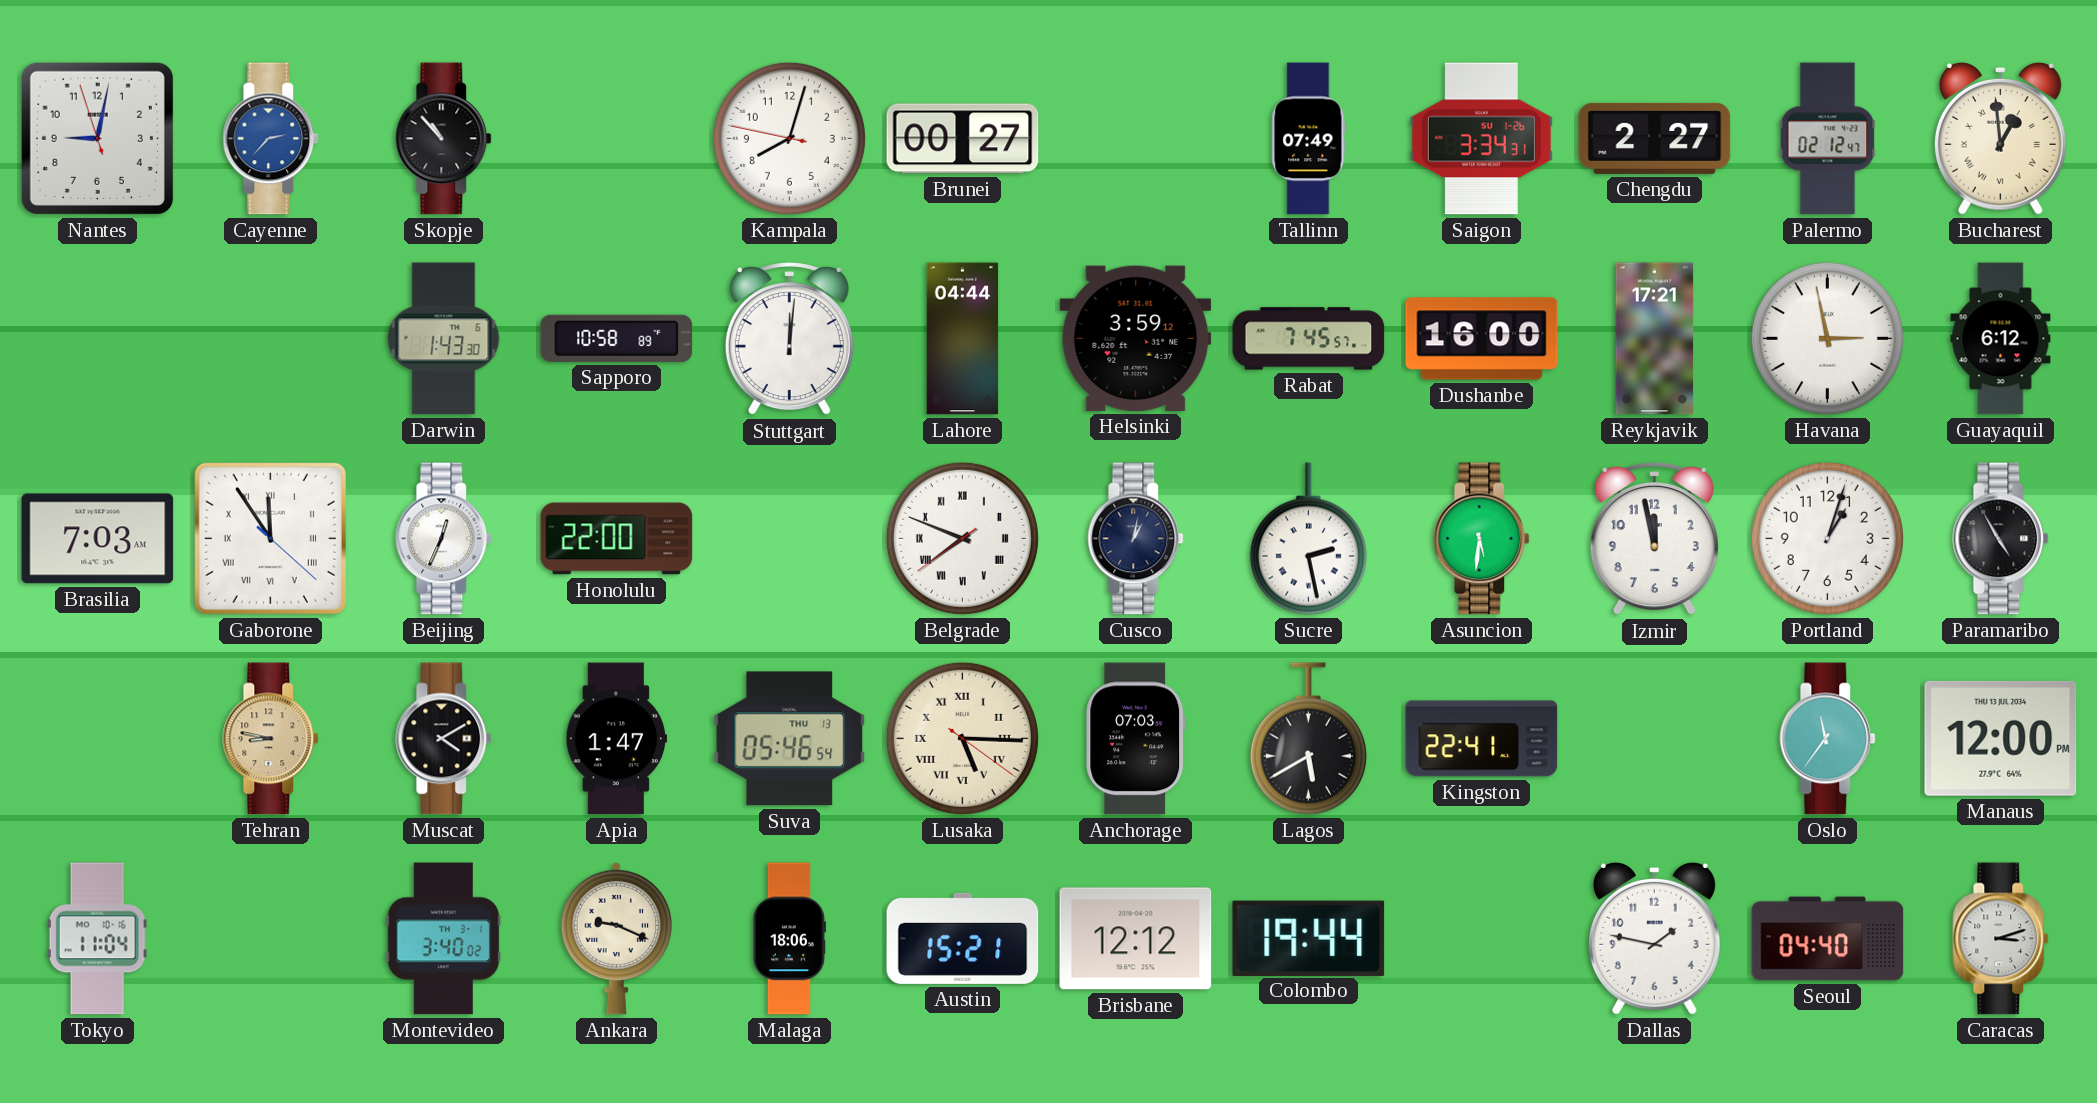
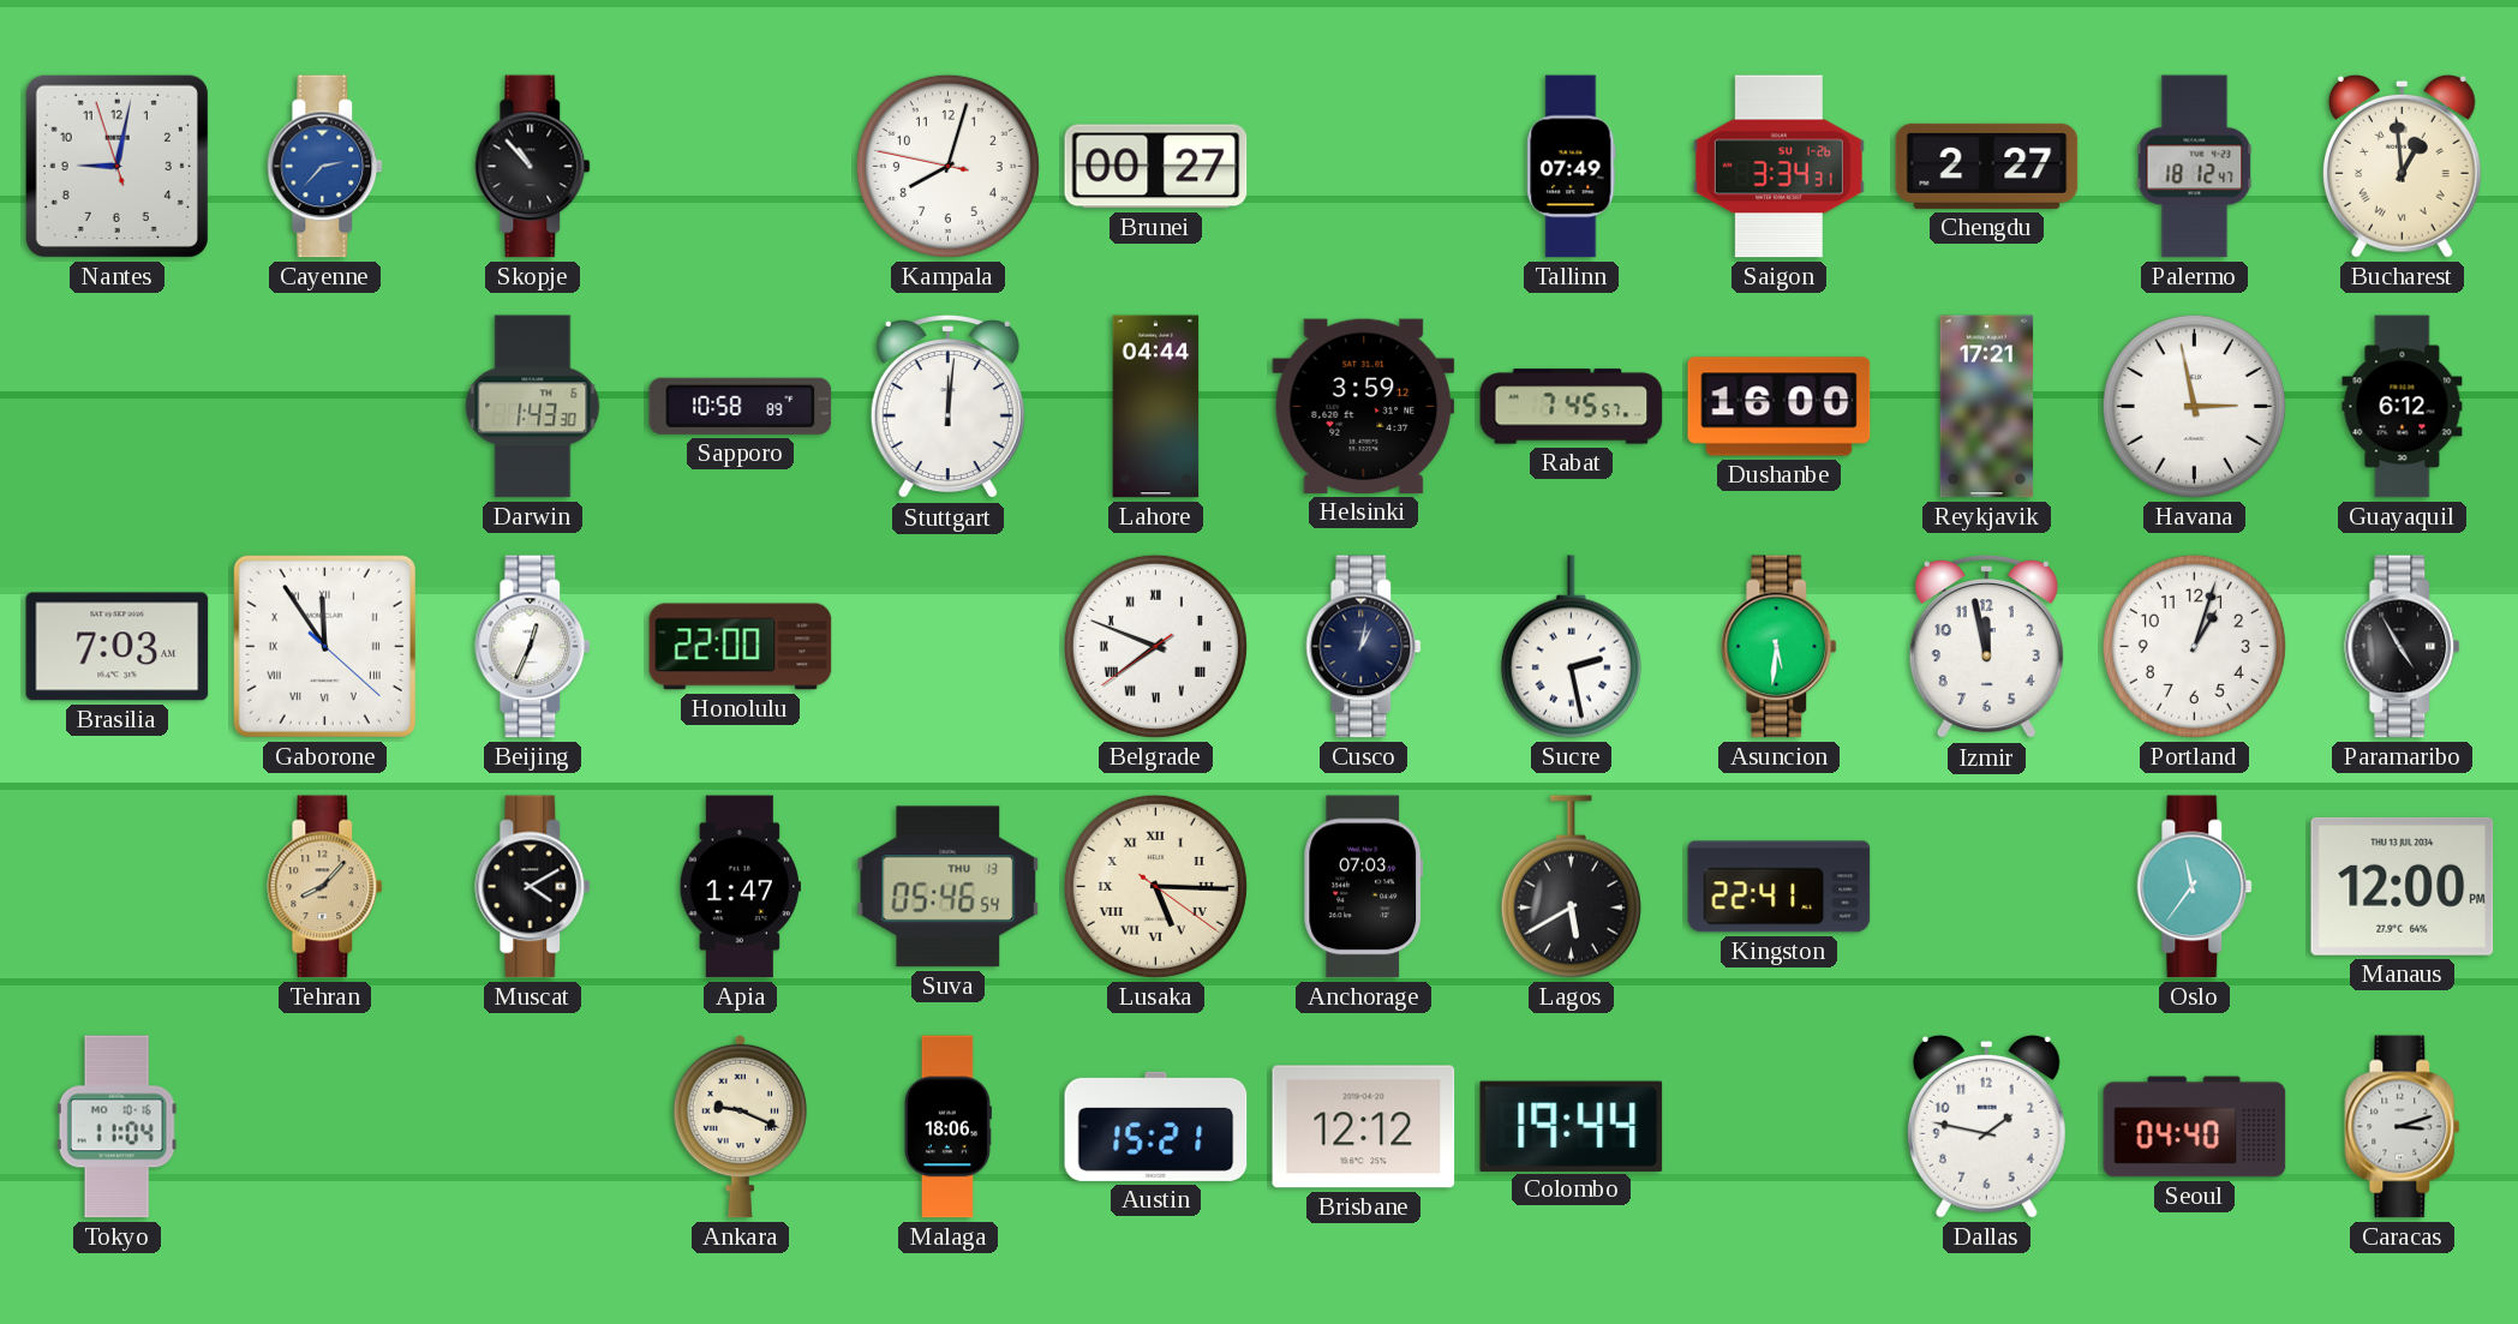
Palermo: 02:12 -> 18:12
Tehran: 8:47 -> 8:07
Montevideo: 3:40 -> none
